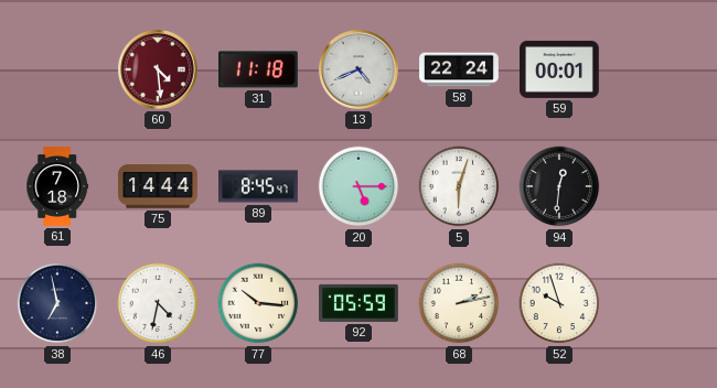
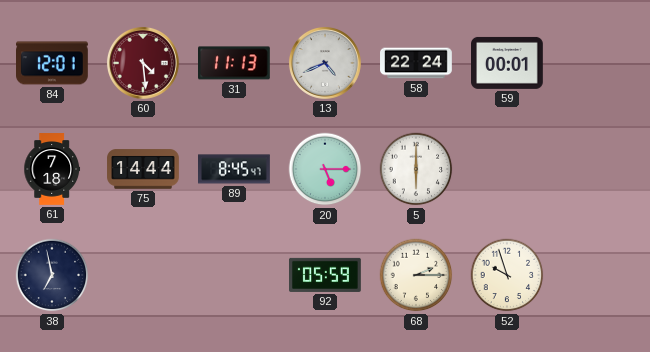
84: none -> 12:01
31: 11:18 -> 11:13
5: 6:03 -> 6:00
94: 12:31 -> none
46: 4:32 -> none
77: 10:16 -> none
68: 2:13 -> 2:15
